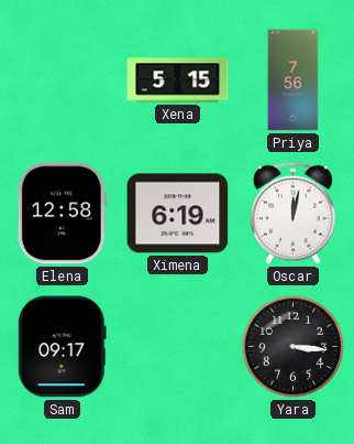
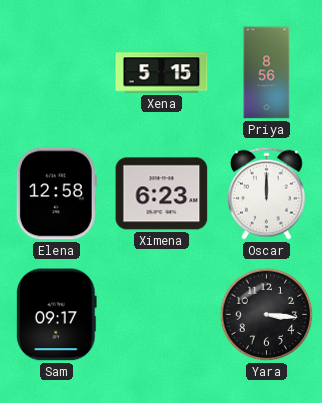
Priya: 7:56 -> 8:56
Ximena: 6:19 -> 6:23
Oscar: 12:02 -> 12:00
